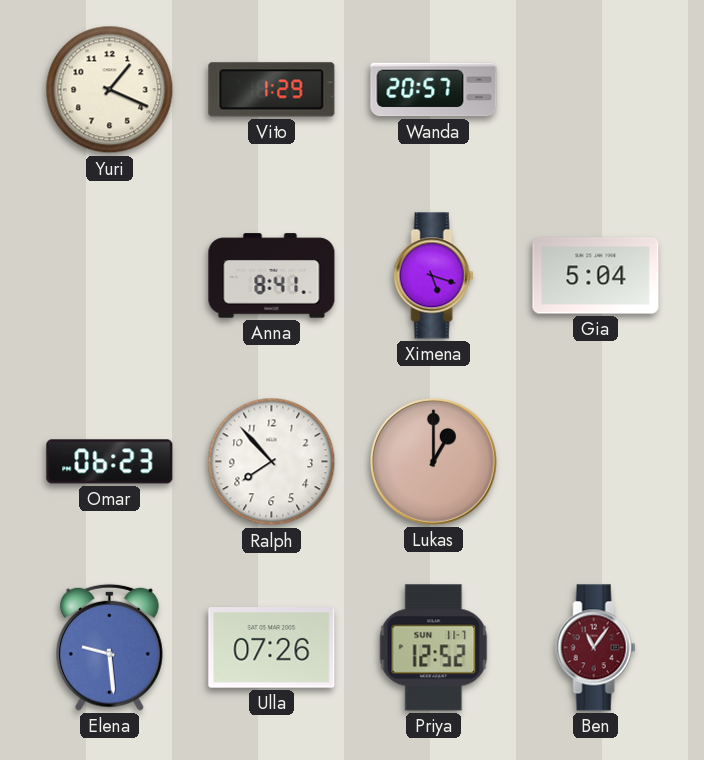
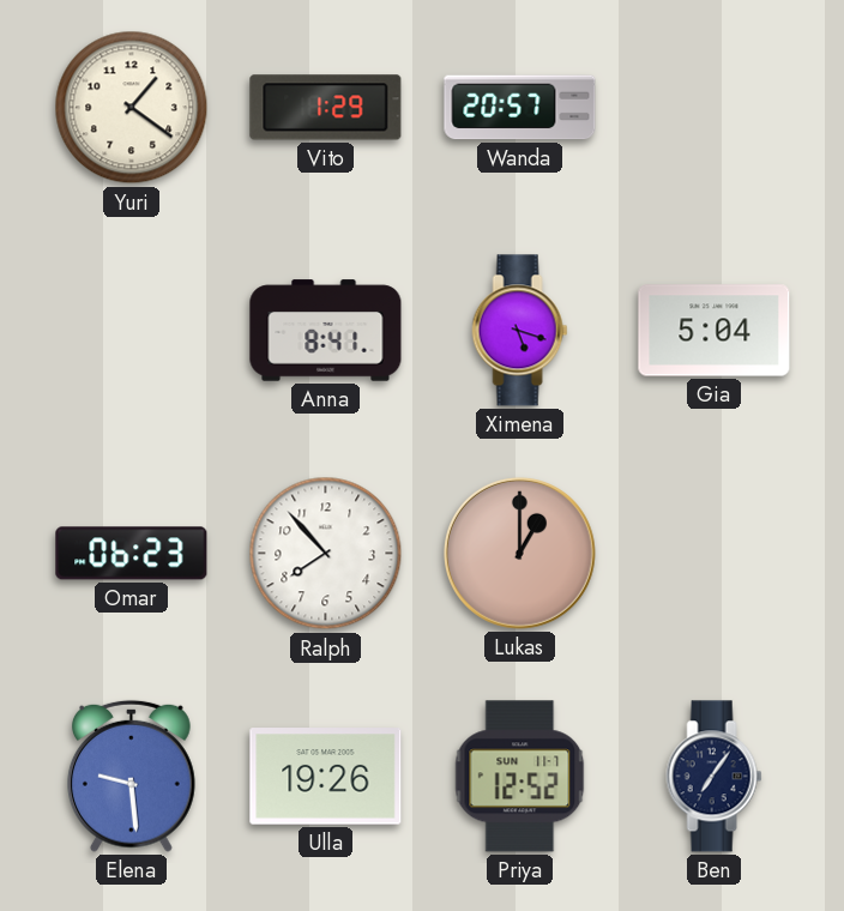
Yuri: 1:19 -> 1:21
Ulla: 07:26 -> 19:26
Ben: 11:06 -> 7:06
Ben dial: burgundy -> navy
